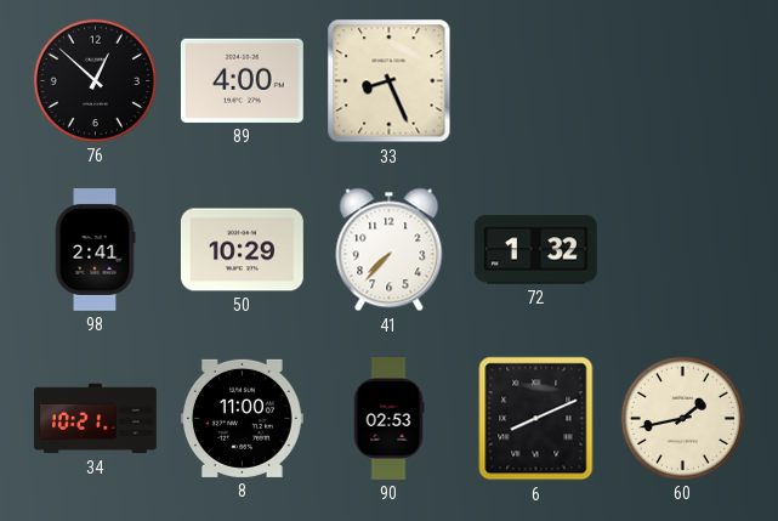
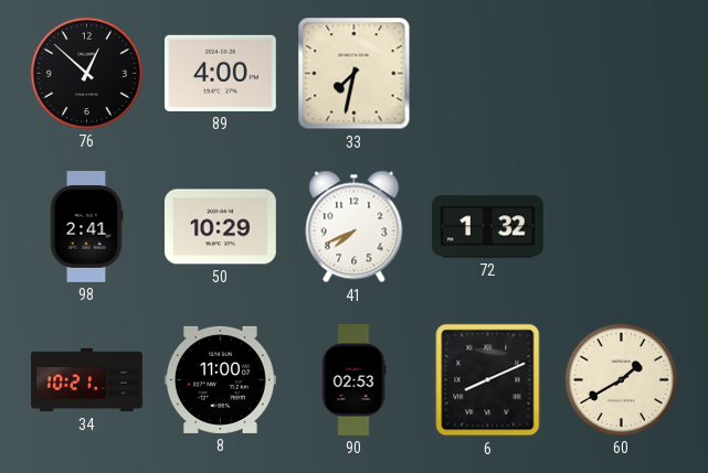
33: 8:26 -> 7:32
41: 7:37 -> 7:41
60: 1:43 -> 1:40
